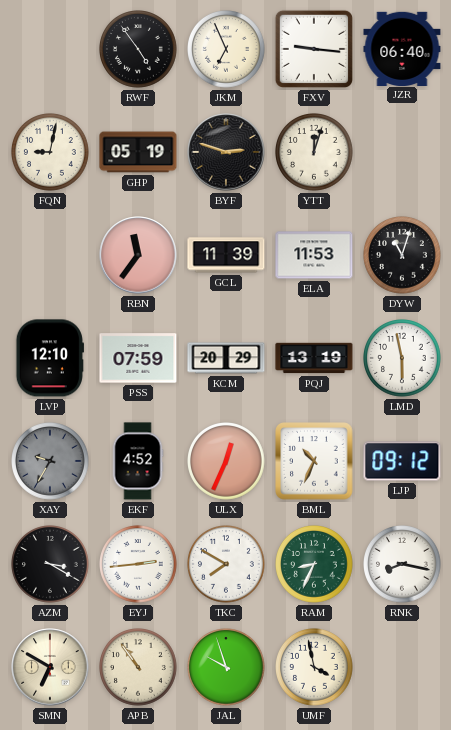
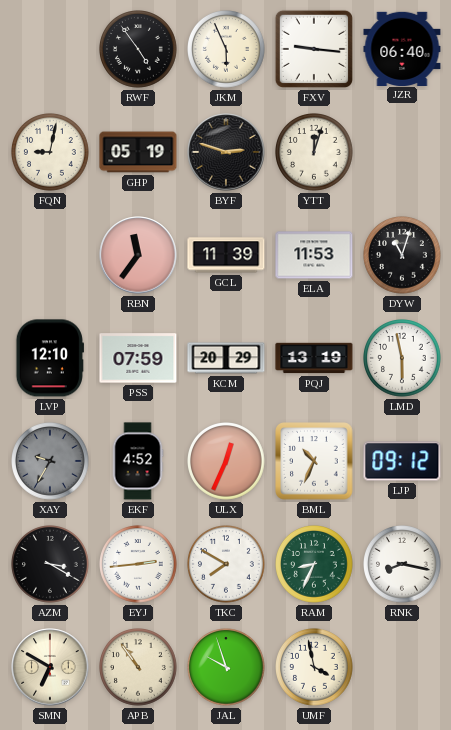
JKM: 6:56 -> 5:56
